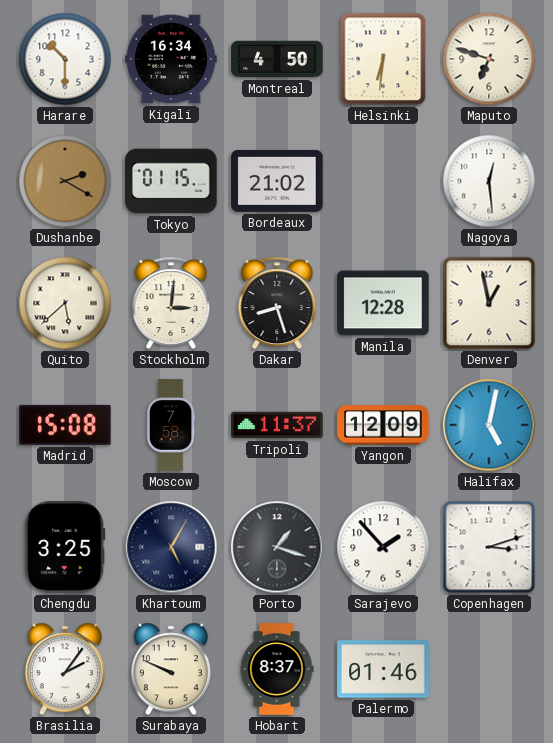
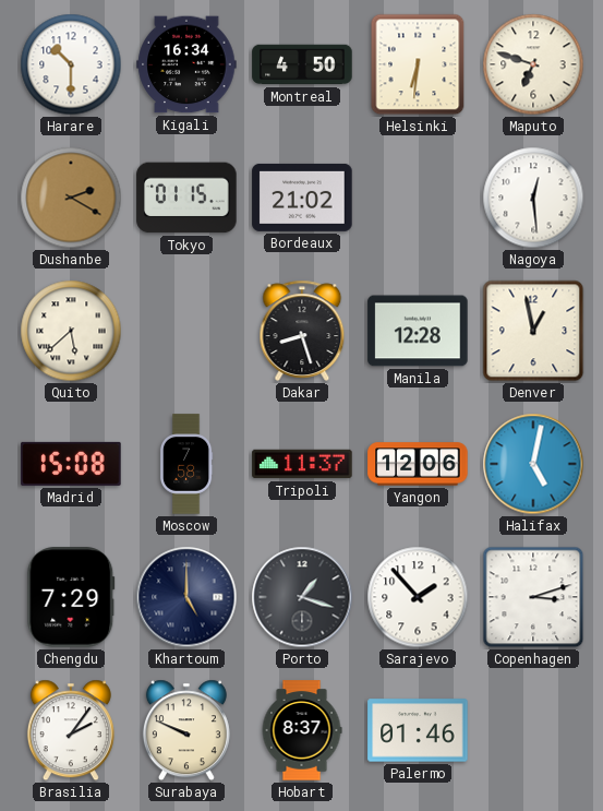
Stockholm: 3:01 -> none
Yangon: 12:09 -> 12:06
Chengdu: 3:25 -> 7:29
Khartoum: 5:05 -> 5:00
